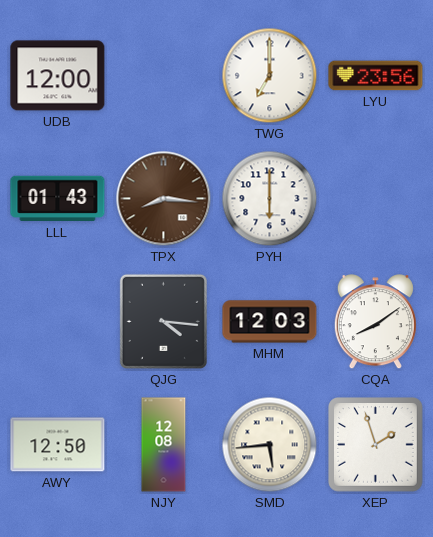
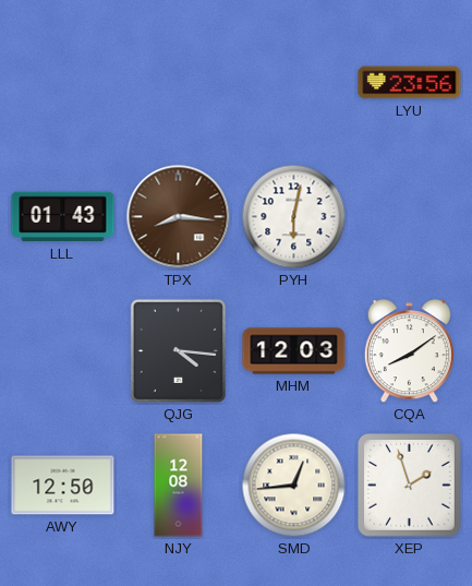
UDB: 12:00 -> none
TWG: 7:00 -> none
PYH: 6:00 -> 6:02
SMD: 5:44 -> 12:44
